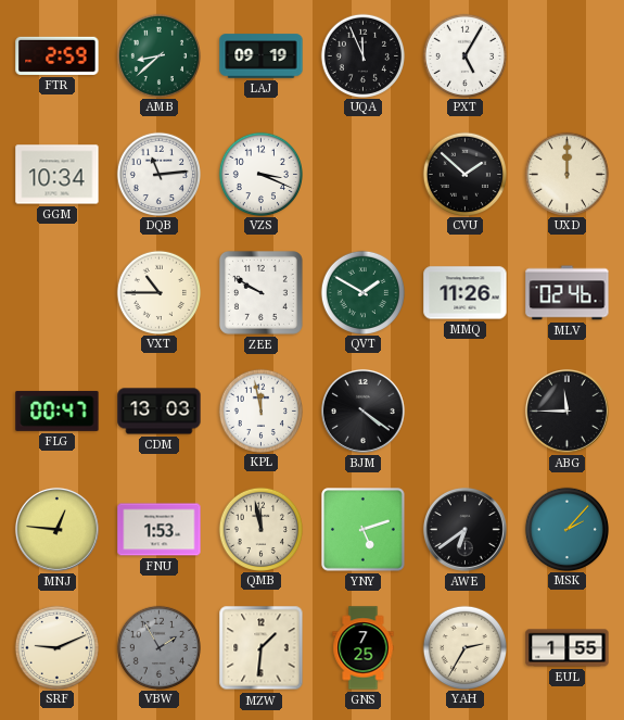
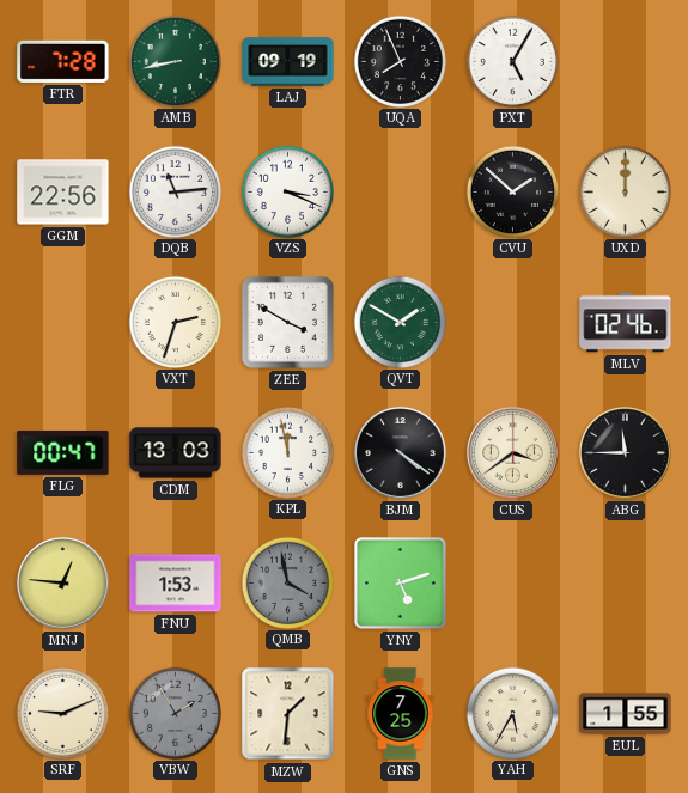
FTR: 2:59 -> 7:28
AMB: 8:38 -> 8:43
UQA: 11:56 -> 7:56
GGM: 10:34 -> 22:56
VXT: 10:45 -> 2:33
ZEE: 9:50 -> 3:50
MMQ: 11:26 -> none
CUS: none -> 3:39
QMB: 11:58 -> 3:58
QMB dial: cream -> grey
AWE: 6:39 -> none
MSK: 2:07 -> none
YAH: 2:35 -> 5:35
